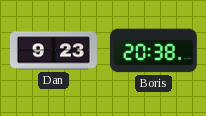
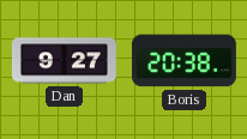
Dan: 9:23 -> 9:27
